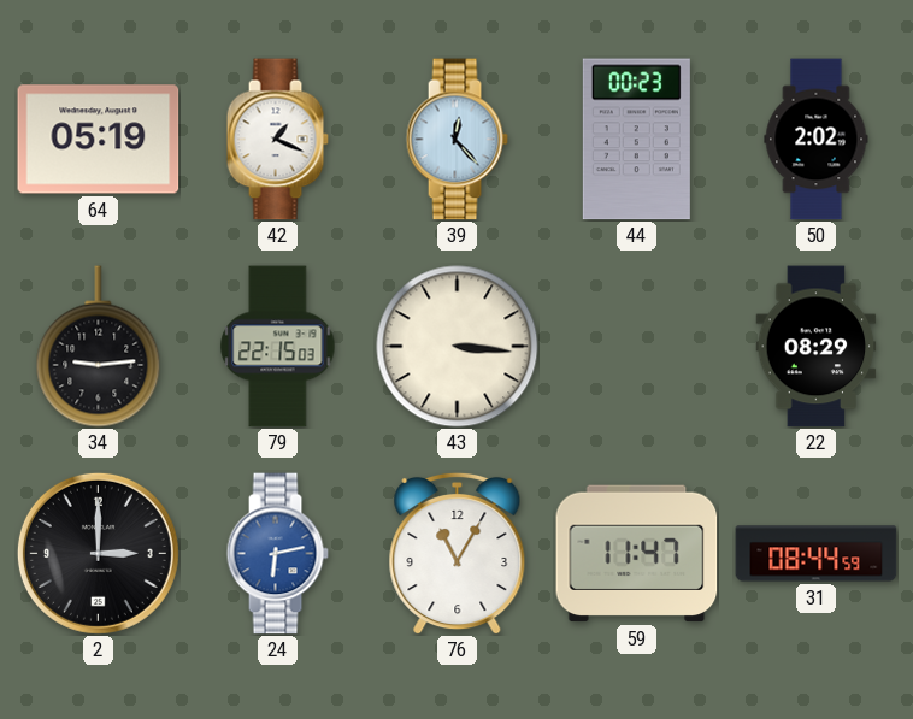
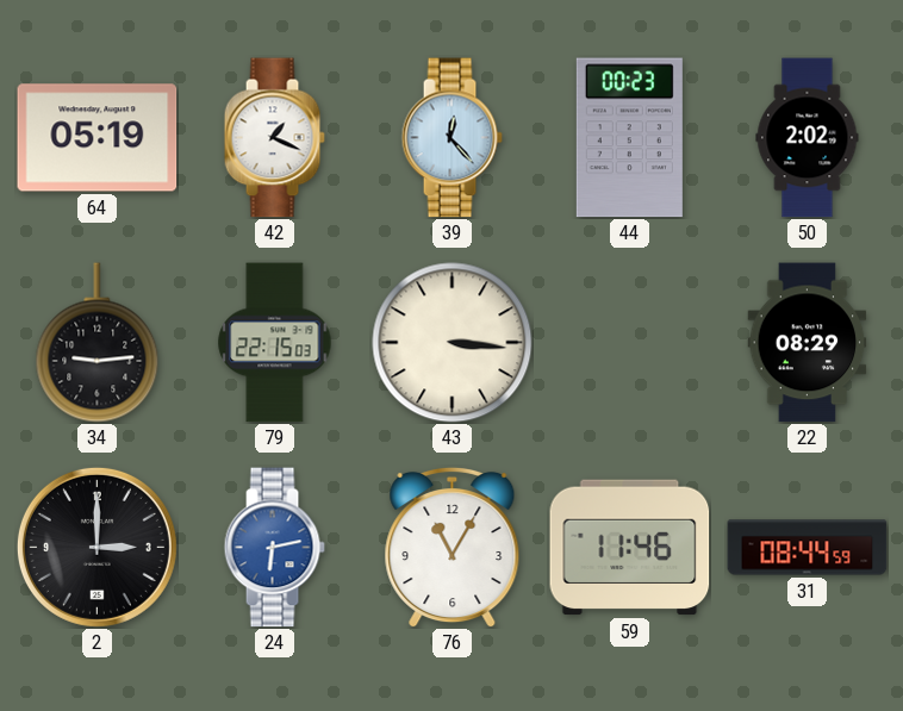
59: 11:47 -> 11:46
